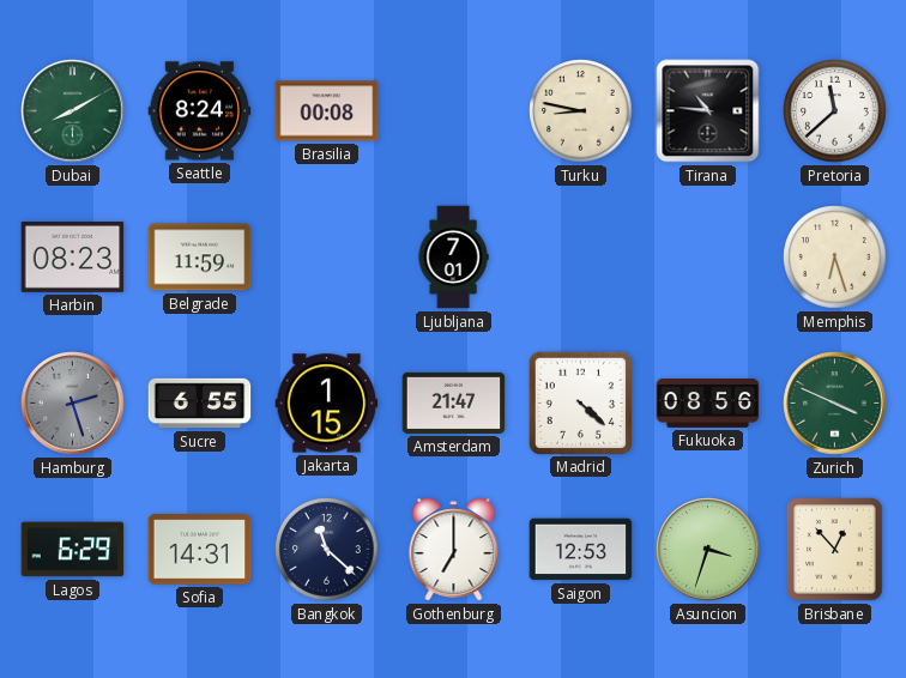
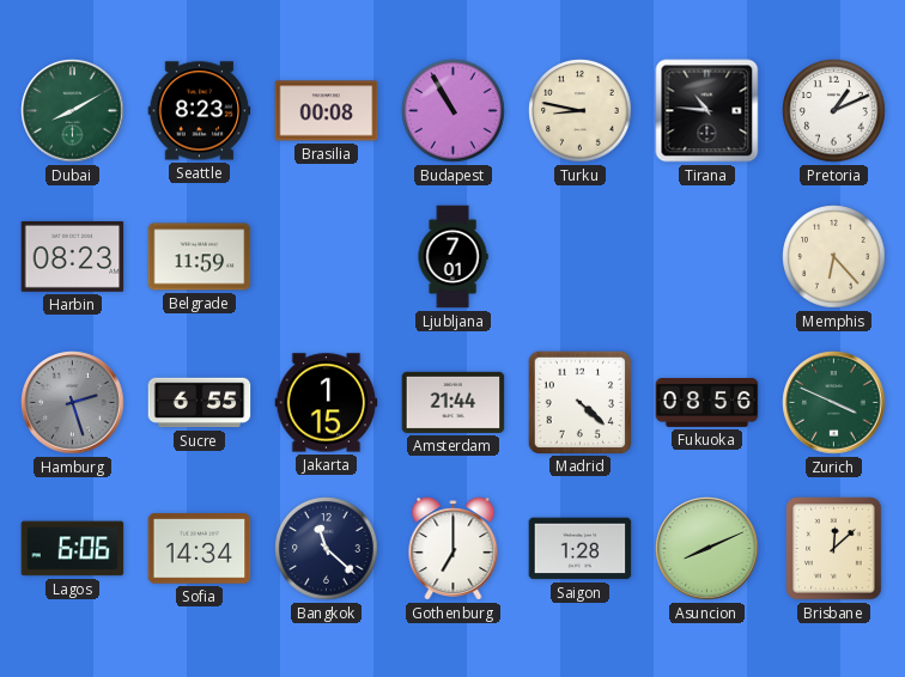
Seattle: 8:24 -> 8:23
Budapest: none -> 10:55
Pretoria: 11:38 -> 1:11
Memphis: 6:27 -> 6:23
Amsterdam: 21:47 -> 21:44
Lagos: 6:29 -> 6:06
Sofia: 14:31 -> 14:34
Saigon: 12:53 -> 1:28
Asuncion: 3:33 -> 8:11
Brisbane: 12:53 -> 12:08
